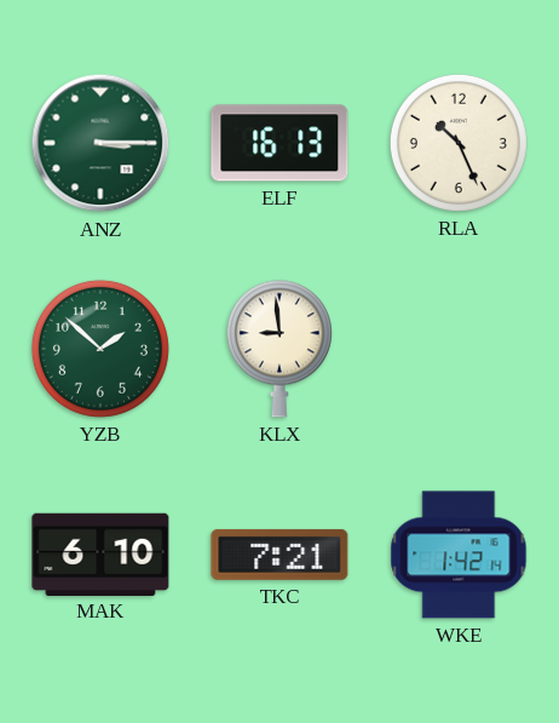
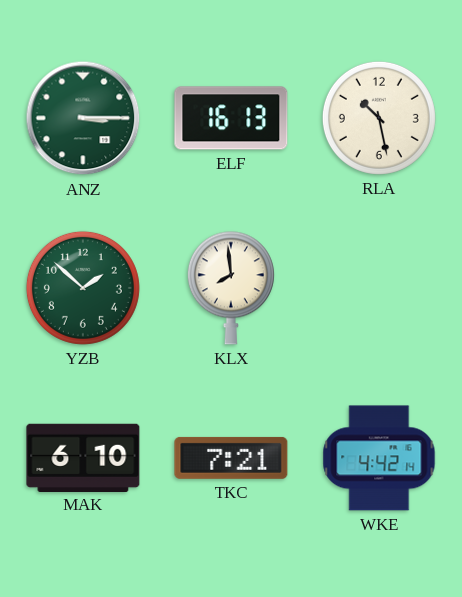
RLA: 10:26 -> 10:28
KLX: 8:59 -> 7:59
WKE: 1:42 -> 4:42
